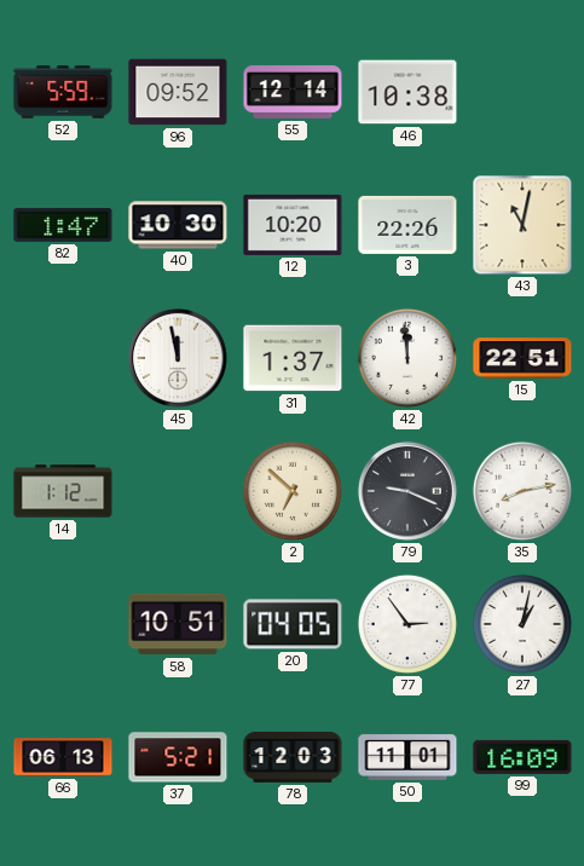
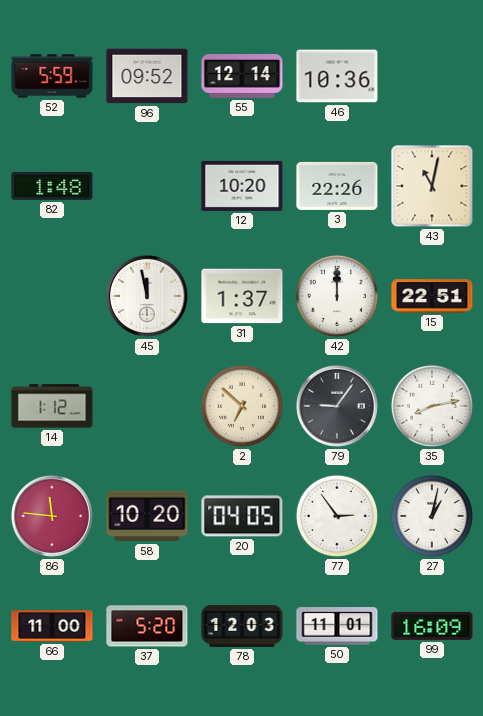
46: 10:38 -> 10:36
82: 1:47 -> 1:48
40: 10:30 -> none
42: 11:59 -> 12:00
79: 9:19 -> 9:06
86: none -> 11:46
58: 10:51 -> 10:20
66: 06:13 -> 11:00
37: 5:21 -> 5:20
